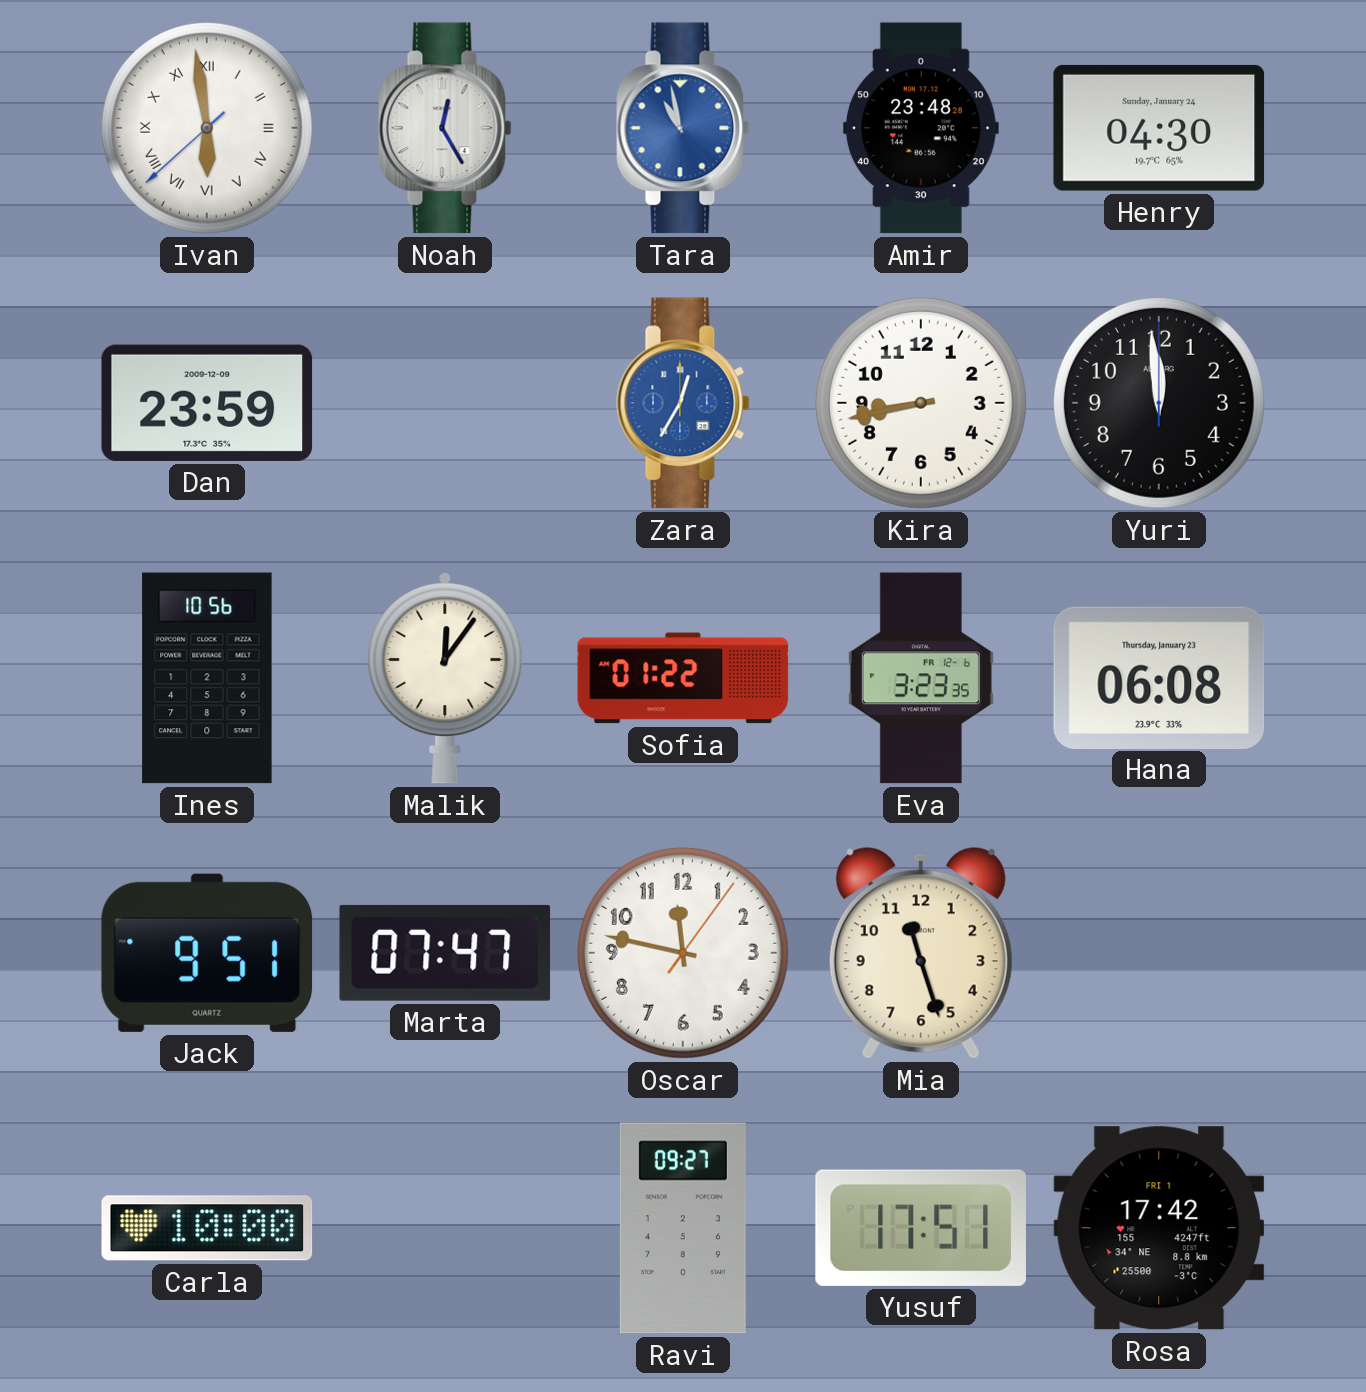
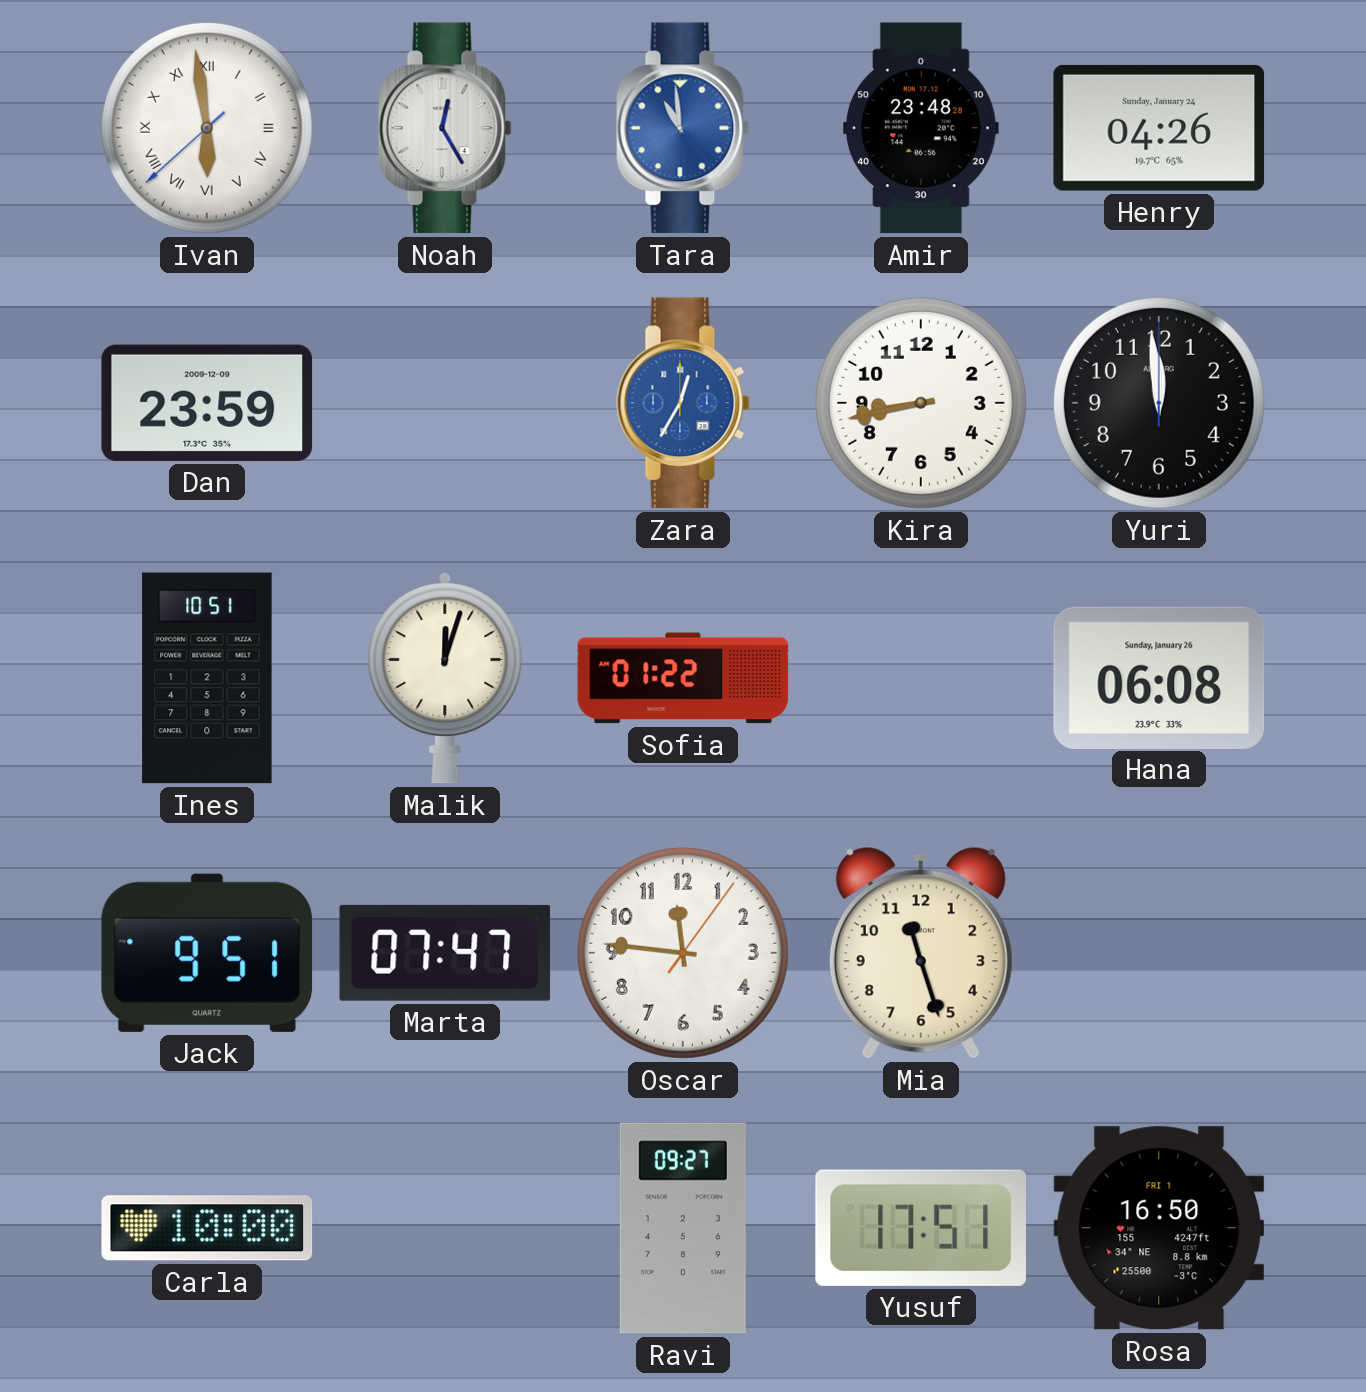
Tara: 10:58 -> 10:59
Henry: 04:30 -> 04:26
Ines: 10:56 -> 10:51
Malik: 12:06 -> 12:03
Eva: 3:23 -> none
Hana date: Thursday, January 23 -> Sunday, January 26
Oscar: 11:47 -> 11:46
Rosa: 17:42 -> 16:50
